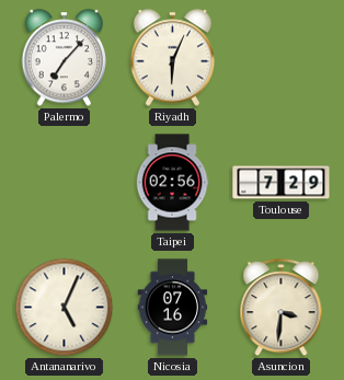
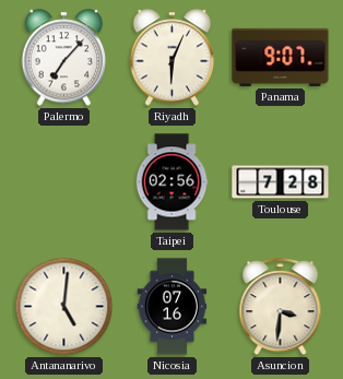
Panama: none -> 9:07
Toulouse: 7:29 -> 7:28
Antananarivo: 5:04 -> 5:01
